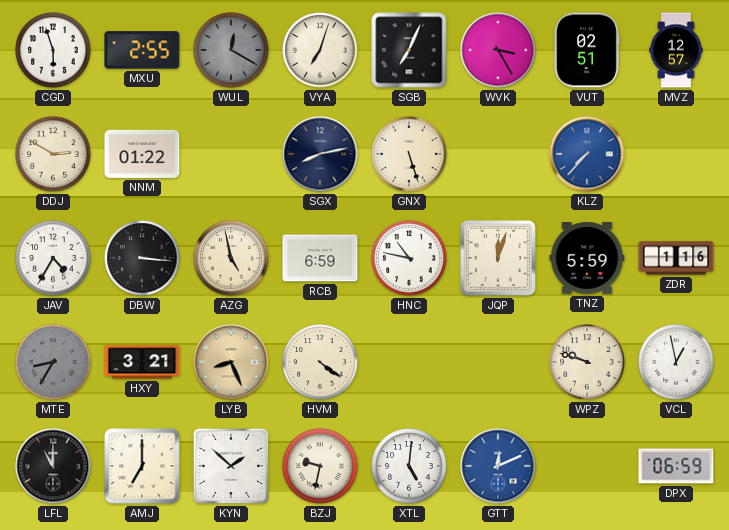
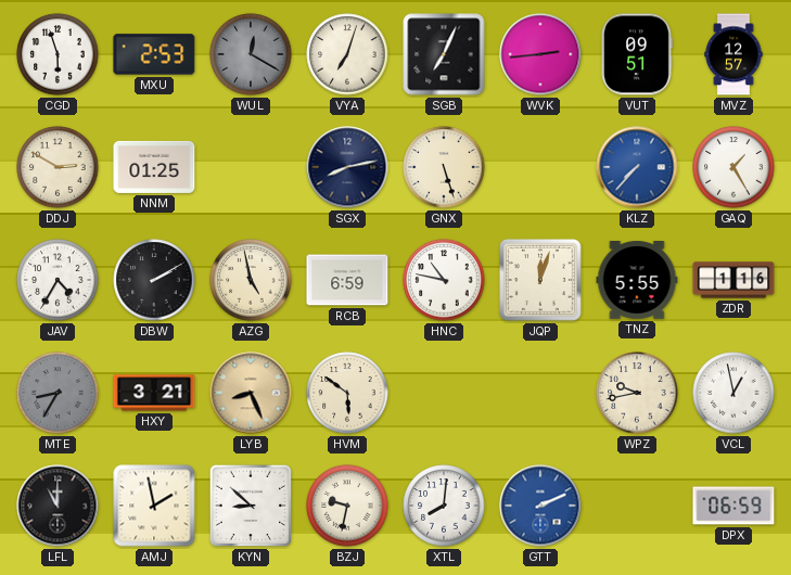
MXU: 2:55 -> 2:53
WVK: 3:25 -> 2:44
VUT: 02:51 -> 09:51
NNM: 01:22 -> 01:25
GAQ: none -> 1:25
DBW: 3:16 -> 2:10
TNZ: 5:59 -> 5:55
HVM: 4:21 -> 5:51
WPZ: 9:48 -> 9:43
AMJ: 7:00 -> 1:58
KYN: 1:52 -> 8:52
XTL: 5:01 -> 8:01
GTT: 12:11 -> 2:11
